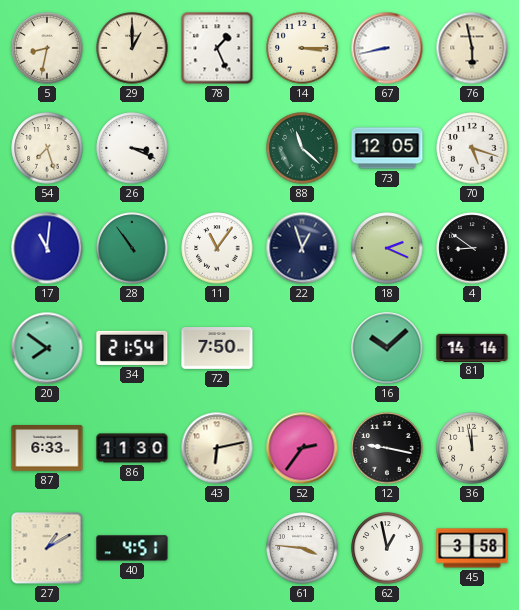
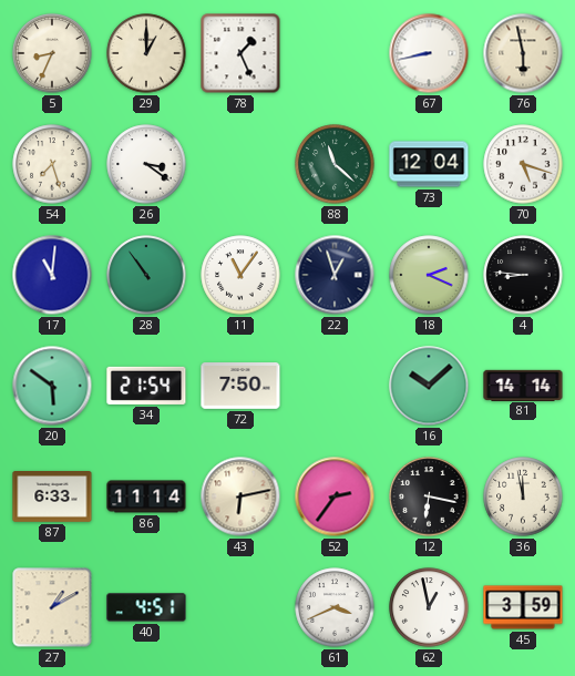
5: 8:32 -> 8:34
14: 3:15 -> none
26: 3:19 -> 3:21
73: 12:05 -> 12:04
4: 8:51 -> 8:46
20: 7:51 -> 5:51
86: 11:30 -> 11:14
12: 9:17 -> 6:17
61: 3:46 -> 3:41
45: 3:58 -> 3:59
